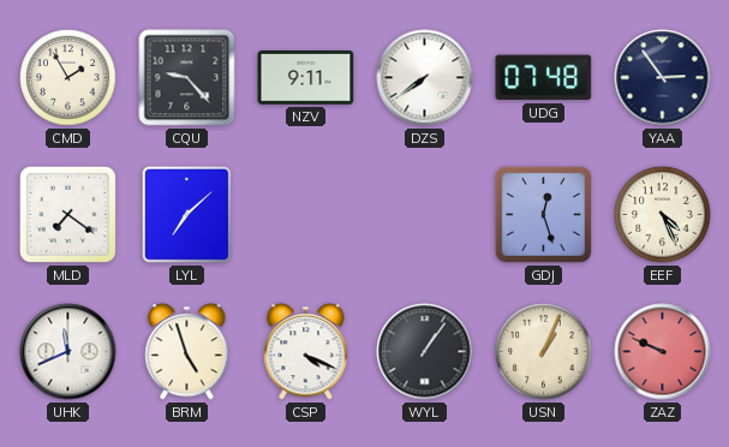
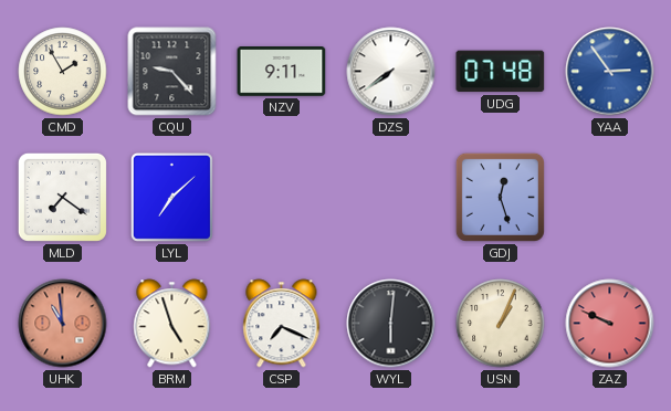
YAA dial: navy -> blue
EEF: 4:26 -> none
UHK: 11:41 -> 10:59
UHK dial: white -> salmon
CSP: 4:19 -> 7:19
WYL: 1:06 -> 6:01
